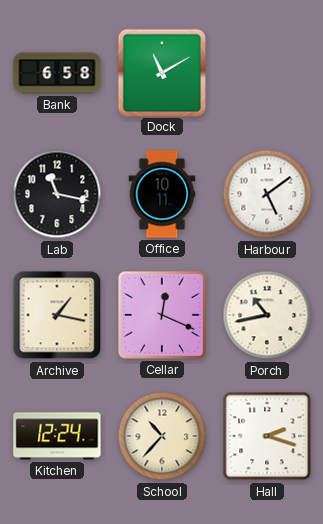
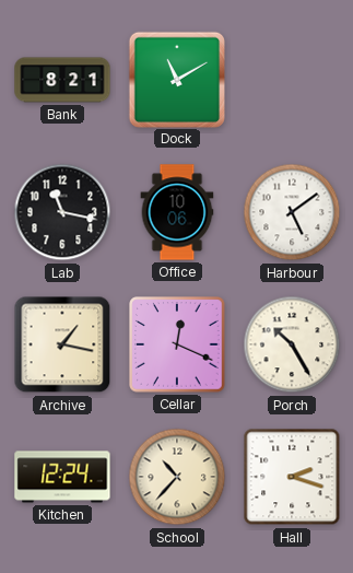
Bank: 6:58 -> 8:21
Office: 10:11 -> 10:06
Porch: 10:43 -> 10:25
